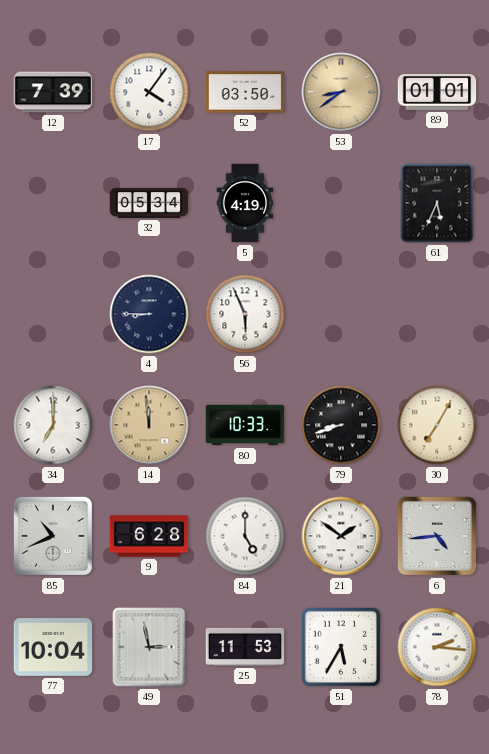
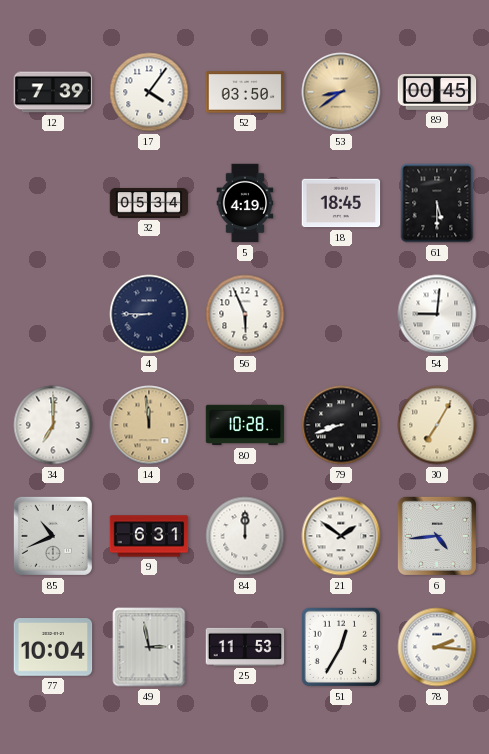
89: 01:01 -> 00:45
18: none -> 18:45
61: 5:34 -> 5:30
54: none -> 9:01
80: 10:33 -> 10:28
9: 6:28 -> 6:31
84: 5:00 -> 12:00
51: 5:35 -> 12:35
